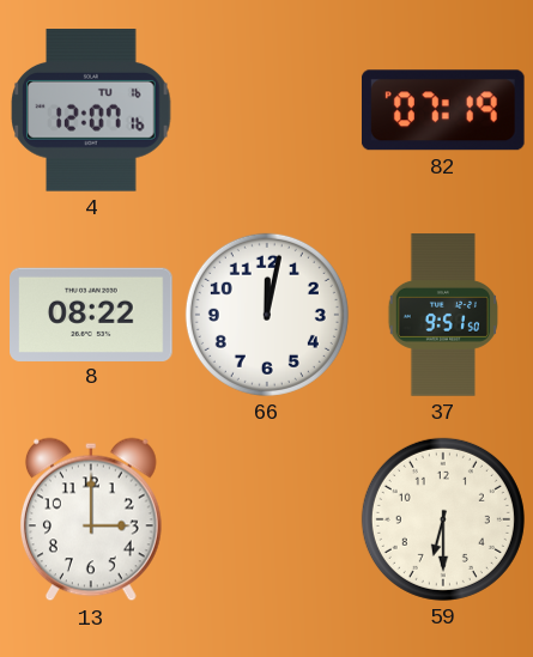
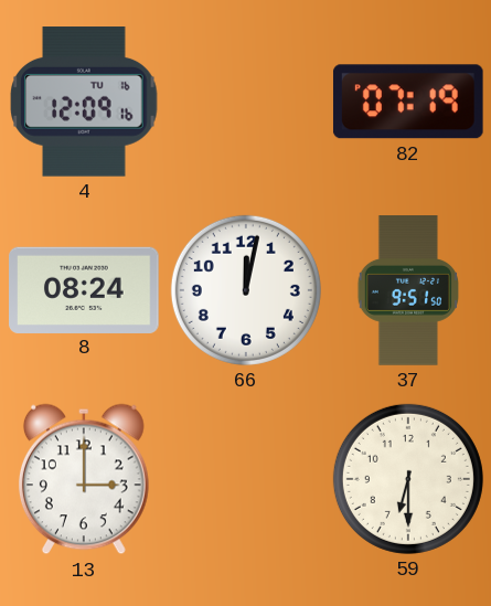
4: 12:07 -> 12:09
8: 08:22 -> 08:24
